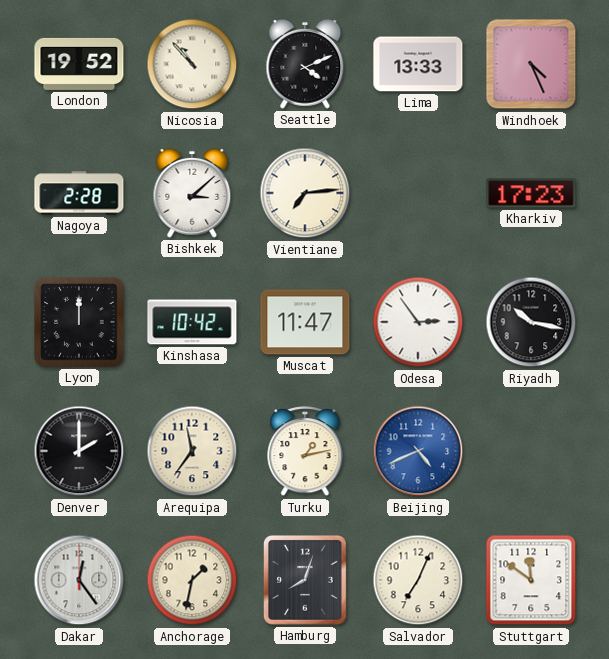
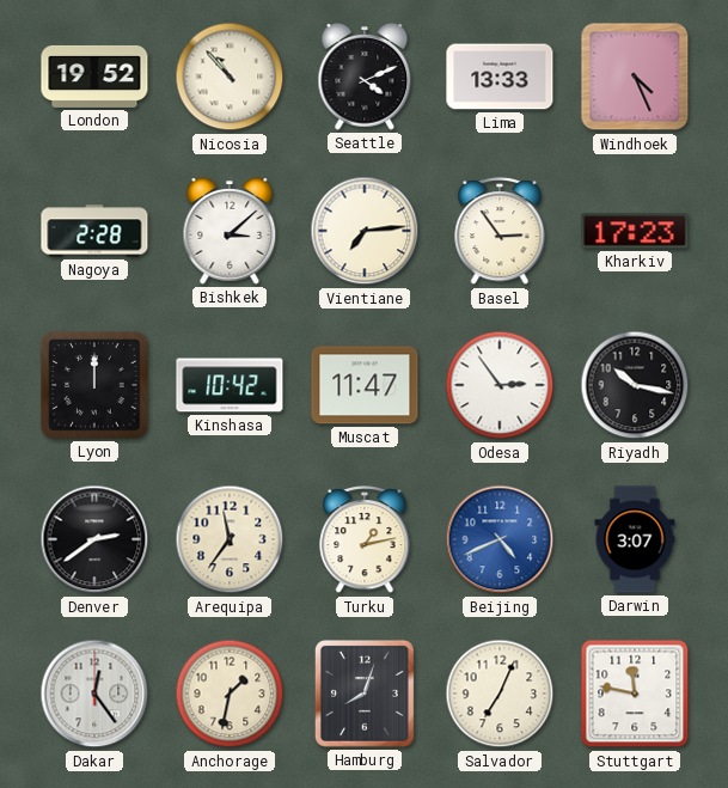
Basel: none -> 2:54
Denver: 2:00 -> 2:39
Darwin: none -> 3:07
Stuttgart: 11:51 -> 11:47
